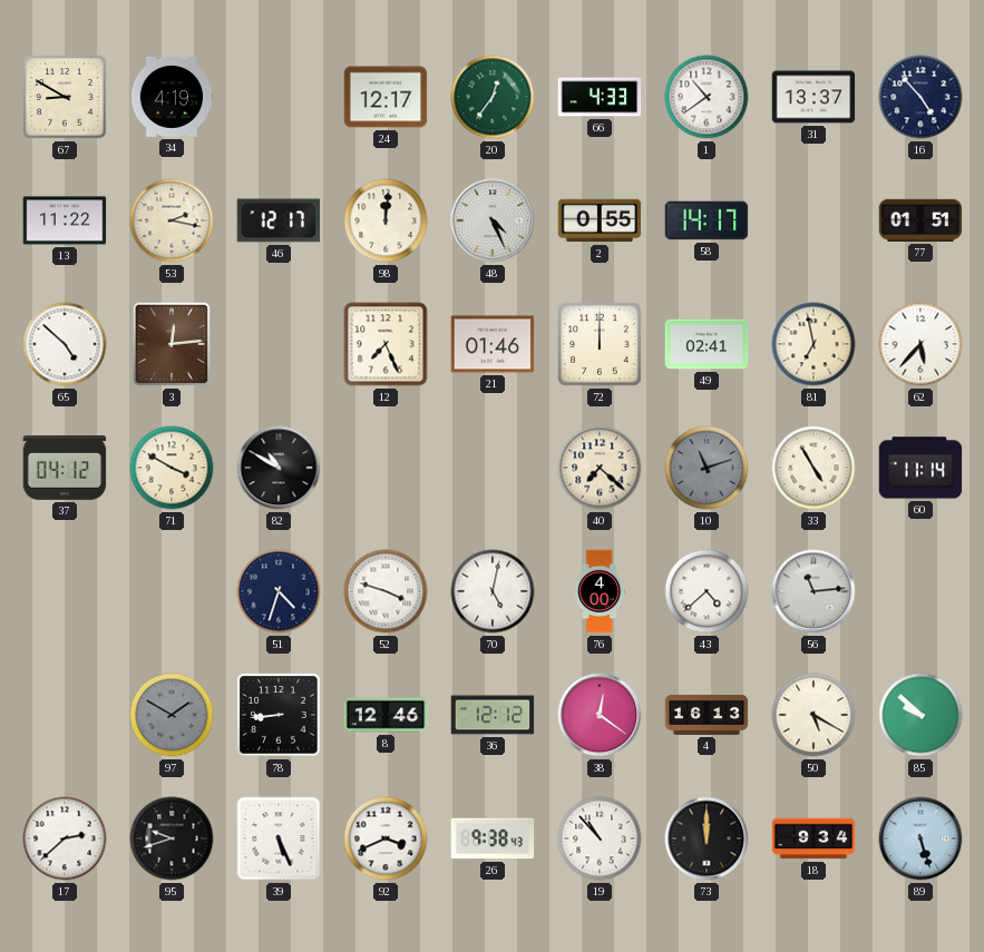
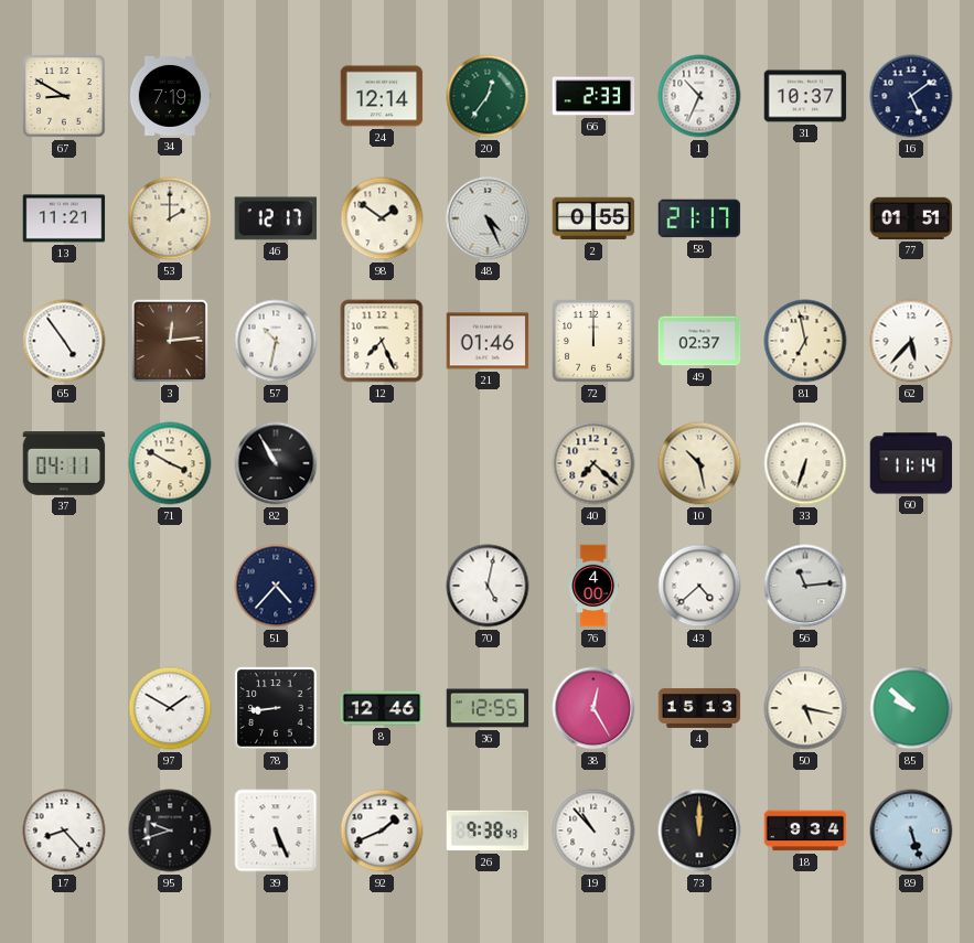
34: 4:19 -> 7:19
24: 12:17 -> 12:14
66: 4:33 -> 2:33
1: 10:39 -> 10:34
31: 13:37 -> 10:37
16: 4:53 -> 5:09
13: 11:22 -> 11:21
53: 2:17 -> 2:00
98: 12:01 -> 1:51
58: 14:17 -> 21:17
65: 4:52 -> 4:54
57: none -> 10:32
49: 02:41 -> 02:37
37: 04:12 -> 04:11
82: 10:50 -> 10:55
10: 11:12 -> 10:28
10 dial: grey -> cream
33: 4:55 -> 6:33
51: 4:33 -> 4:37
52: 3:48 -> none
97 dial: grey -> white
36: 12:12 -> 12:55
38: 12:21 -> 12:25
4: 16:13 -> 15:13
50: 5:20 -> 5:17
17: 2:38 -> 8:23
92: 3:41 -> 1:41
